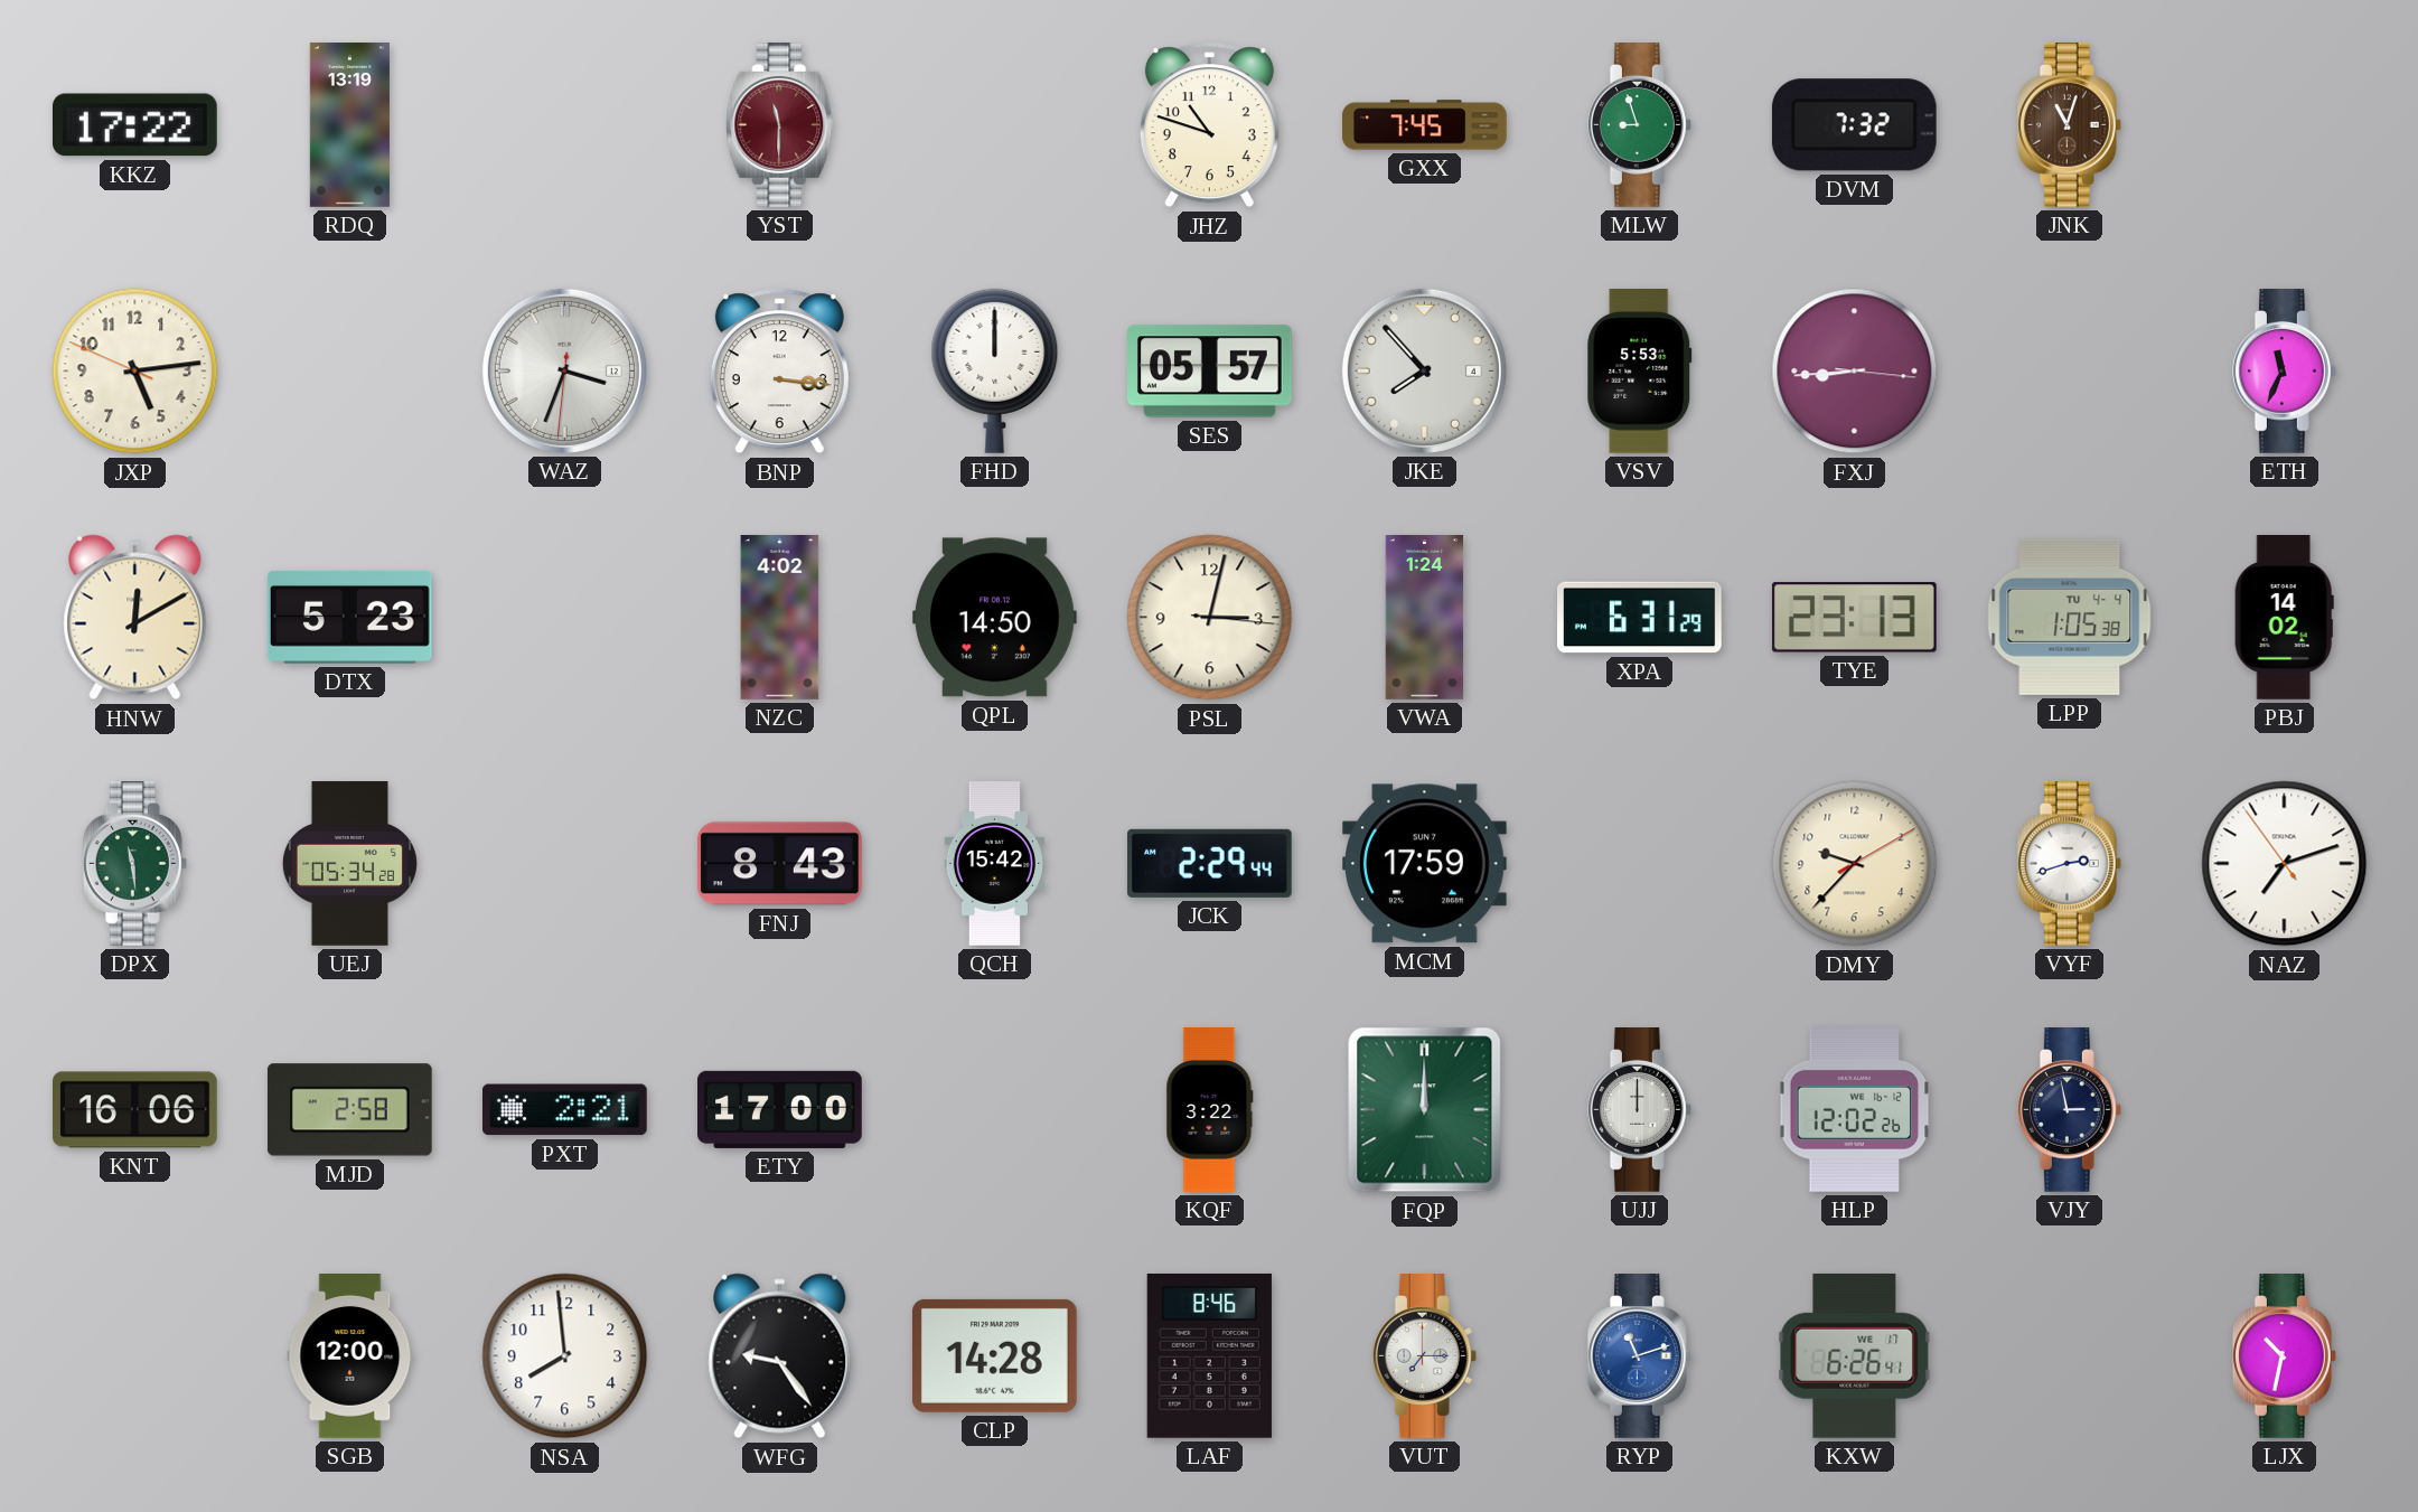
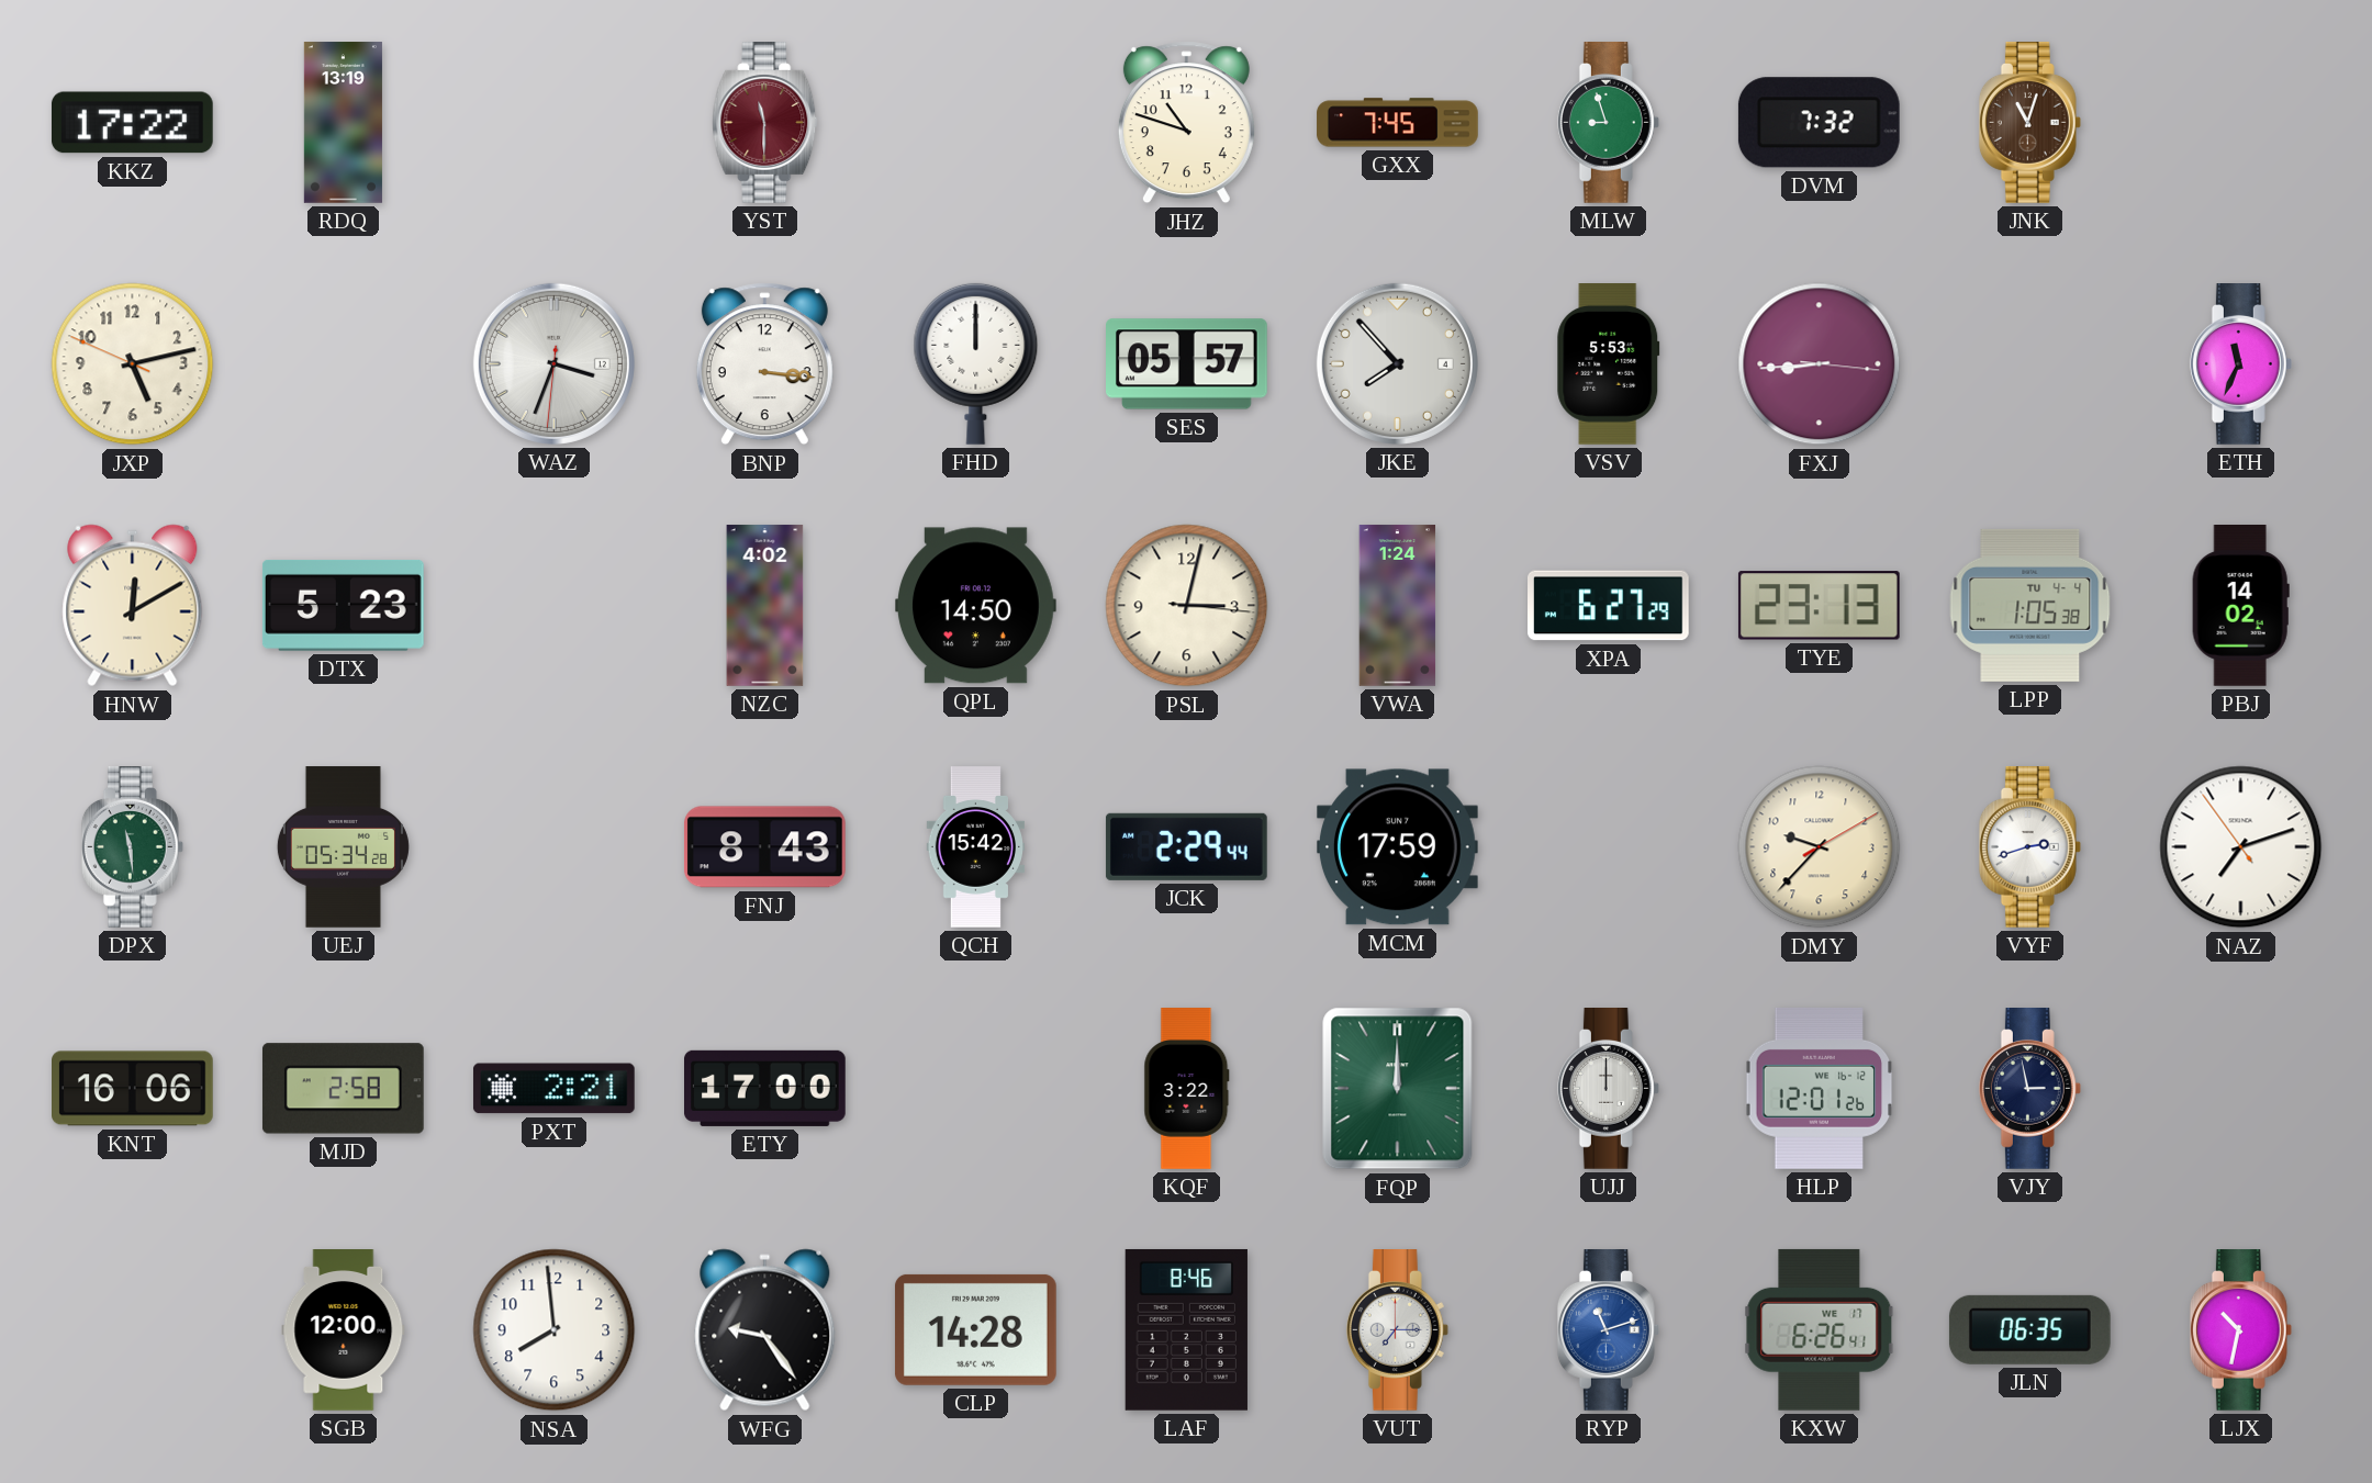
JXP: 5:13 -> 5:12
XPA: 6:31 -> 6:27
HLP: 12:02 -> 12:01
JLN: none -> 06:35
